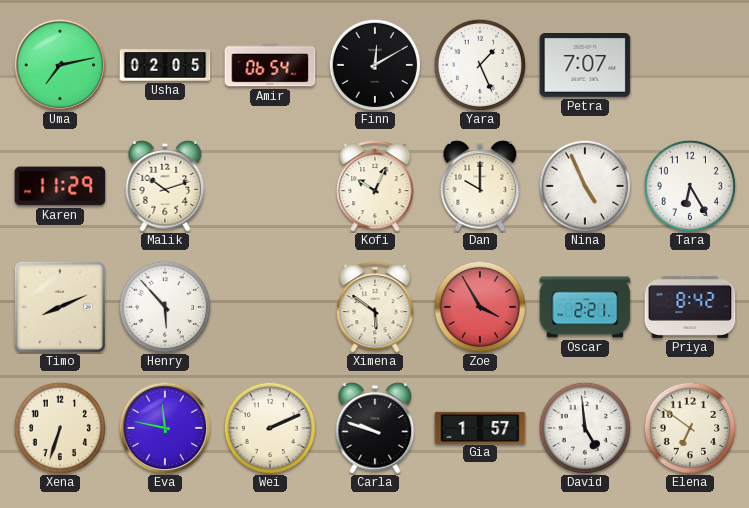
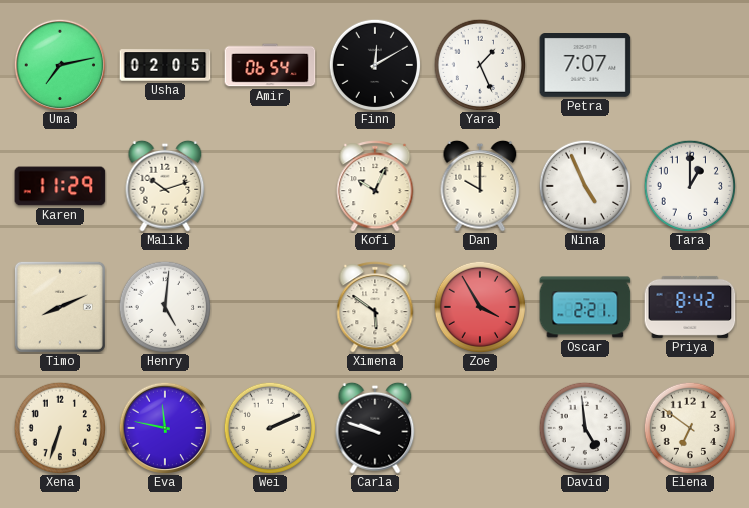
Tara: 6:25 -> 1:00
Henry: 5:53 -> 5:01
Gia: 1:57 -> none
